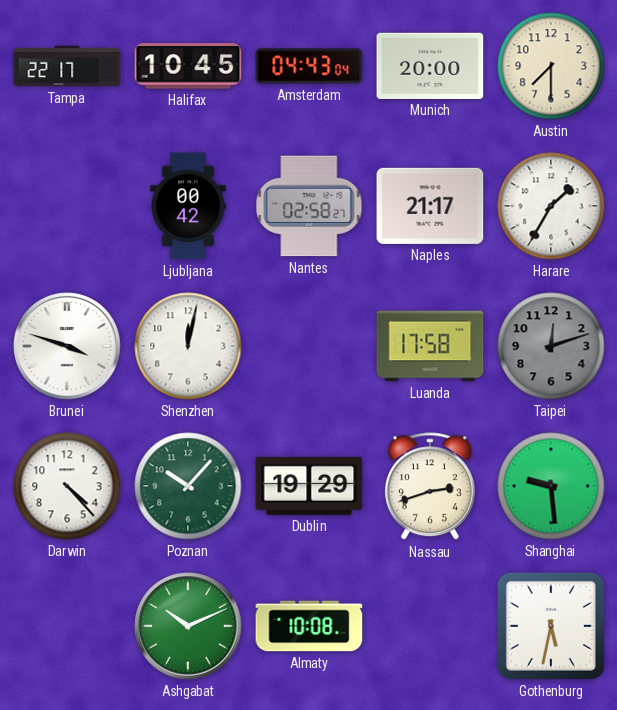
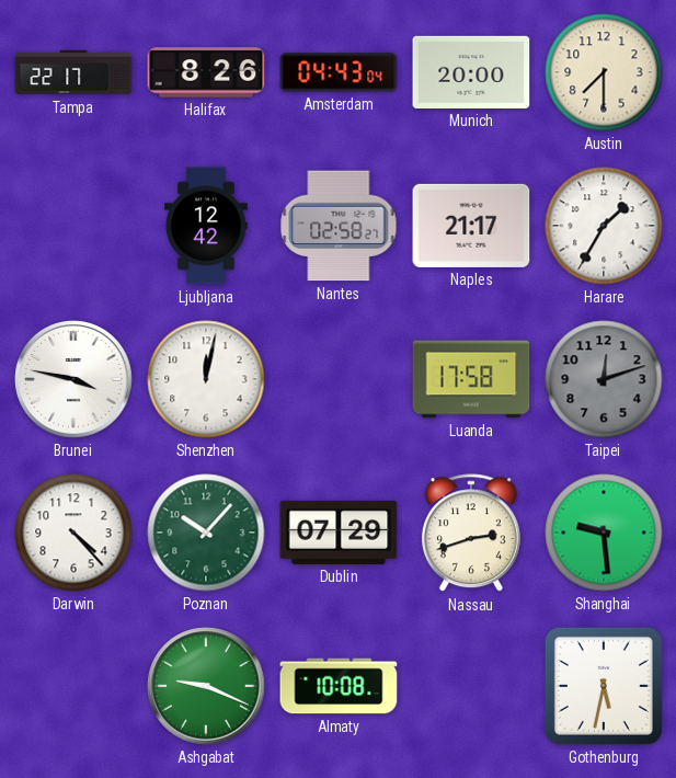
Halifax: 10:45 -> 8:26
Ljubljana: 00:42 -> 12:42
Brunei: 3:48 -> 3:47
Dublin: 19:29 -> 07:29
Ashgabat: 10:11 -> 9:19
